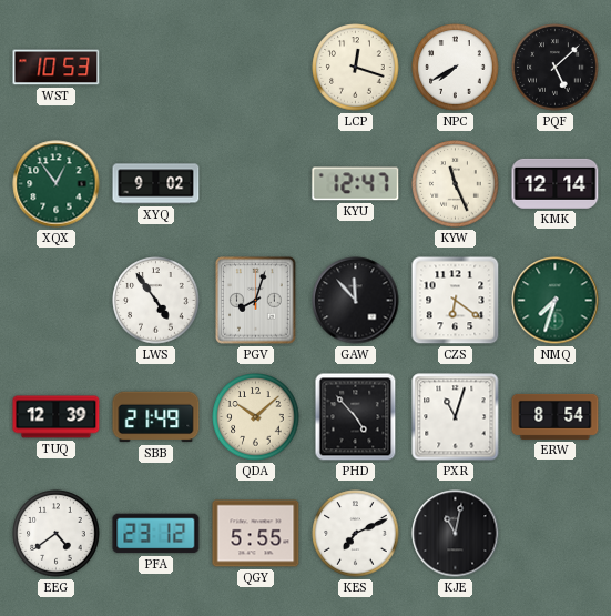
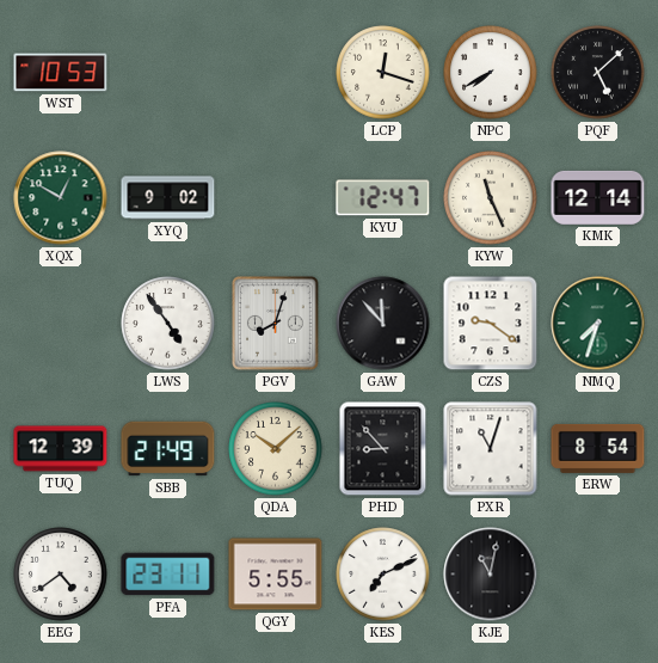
XQX: 12:54 -> 12:50
CZS: 6:21 -> 9:21
PHD: 4:53 -> 8:53
PFA: 23:12 -> 23:11
